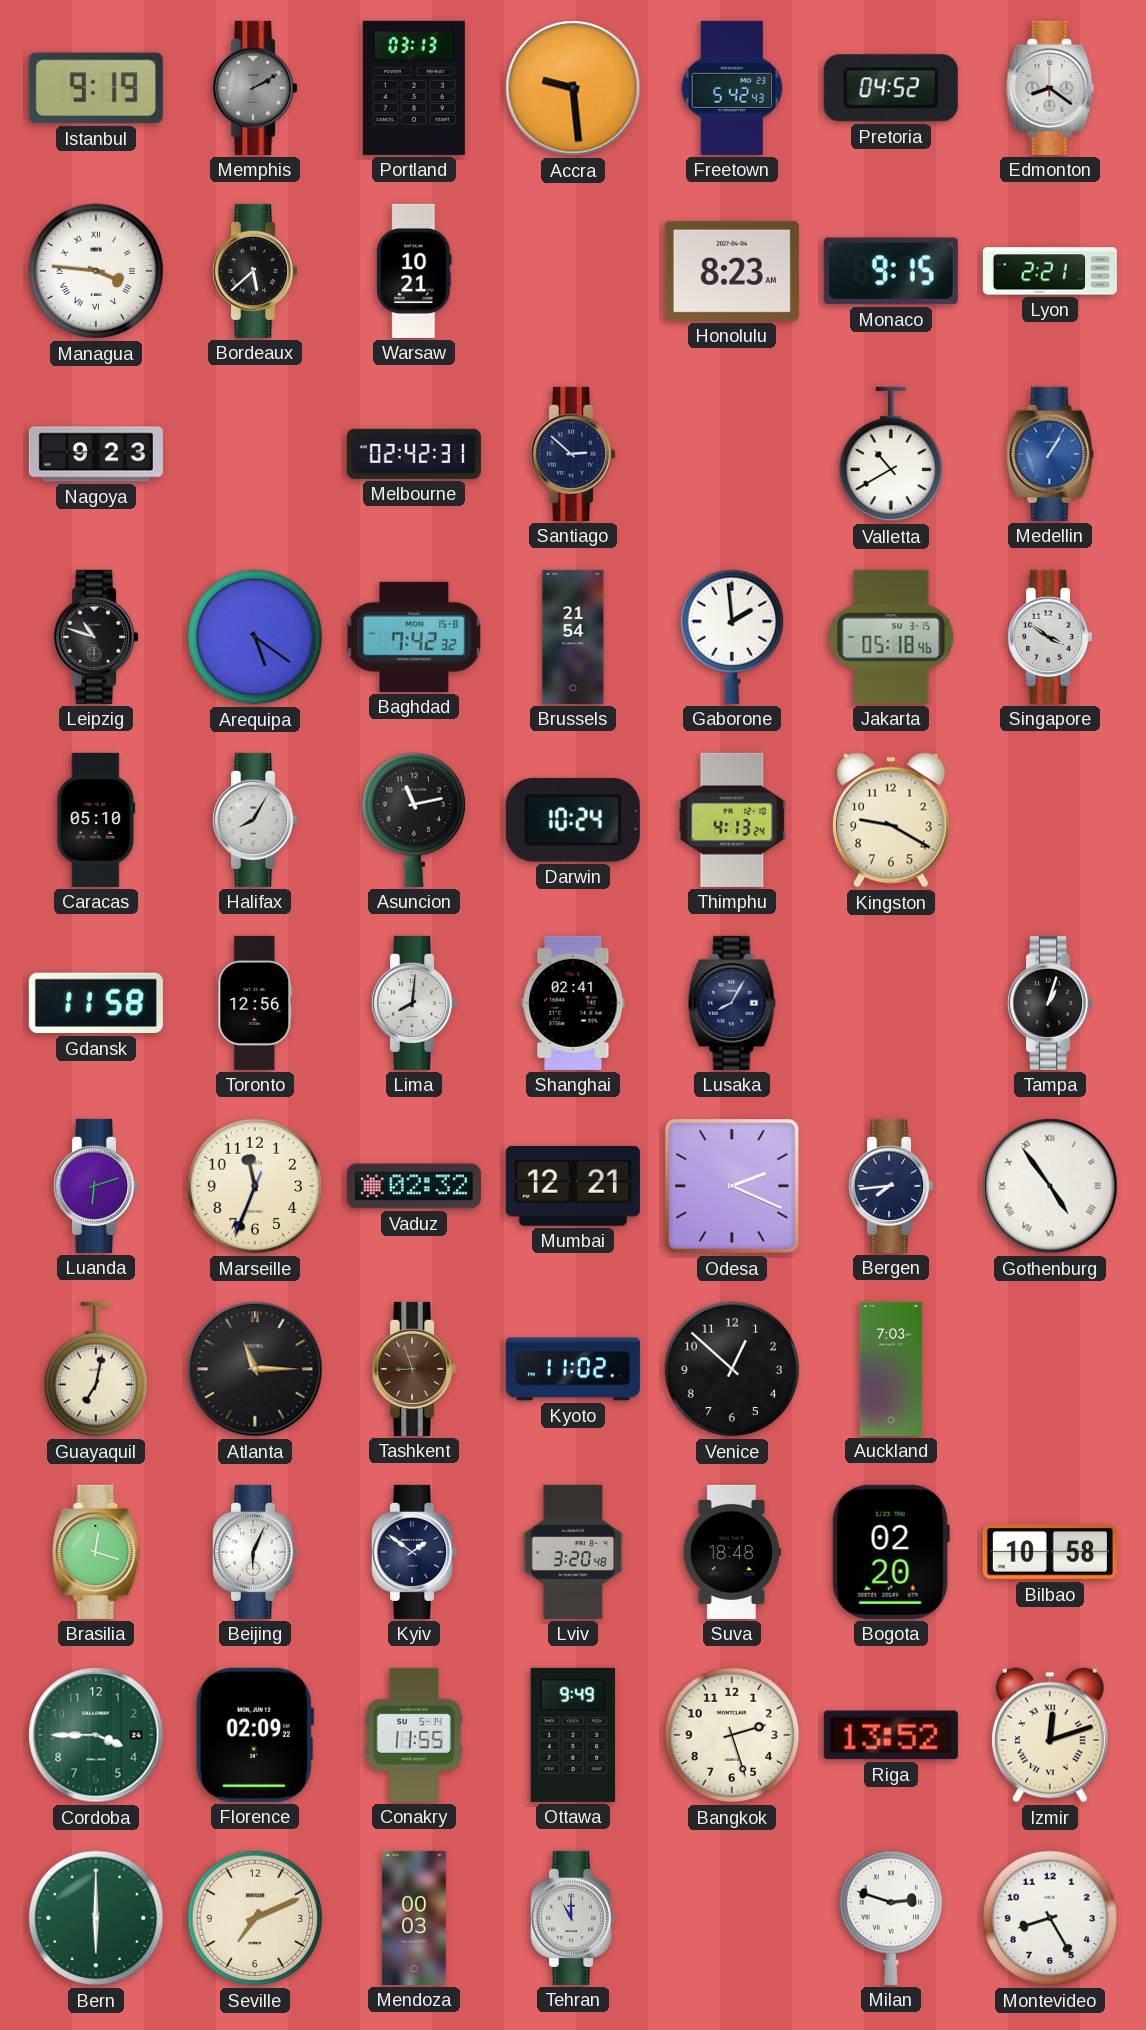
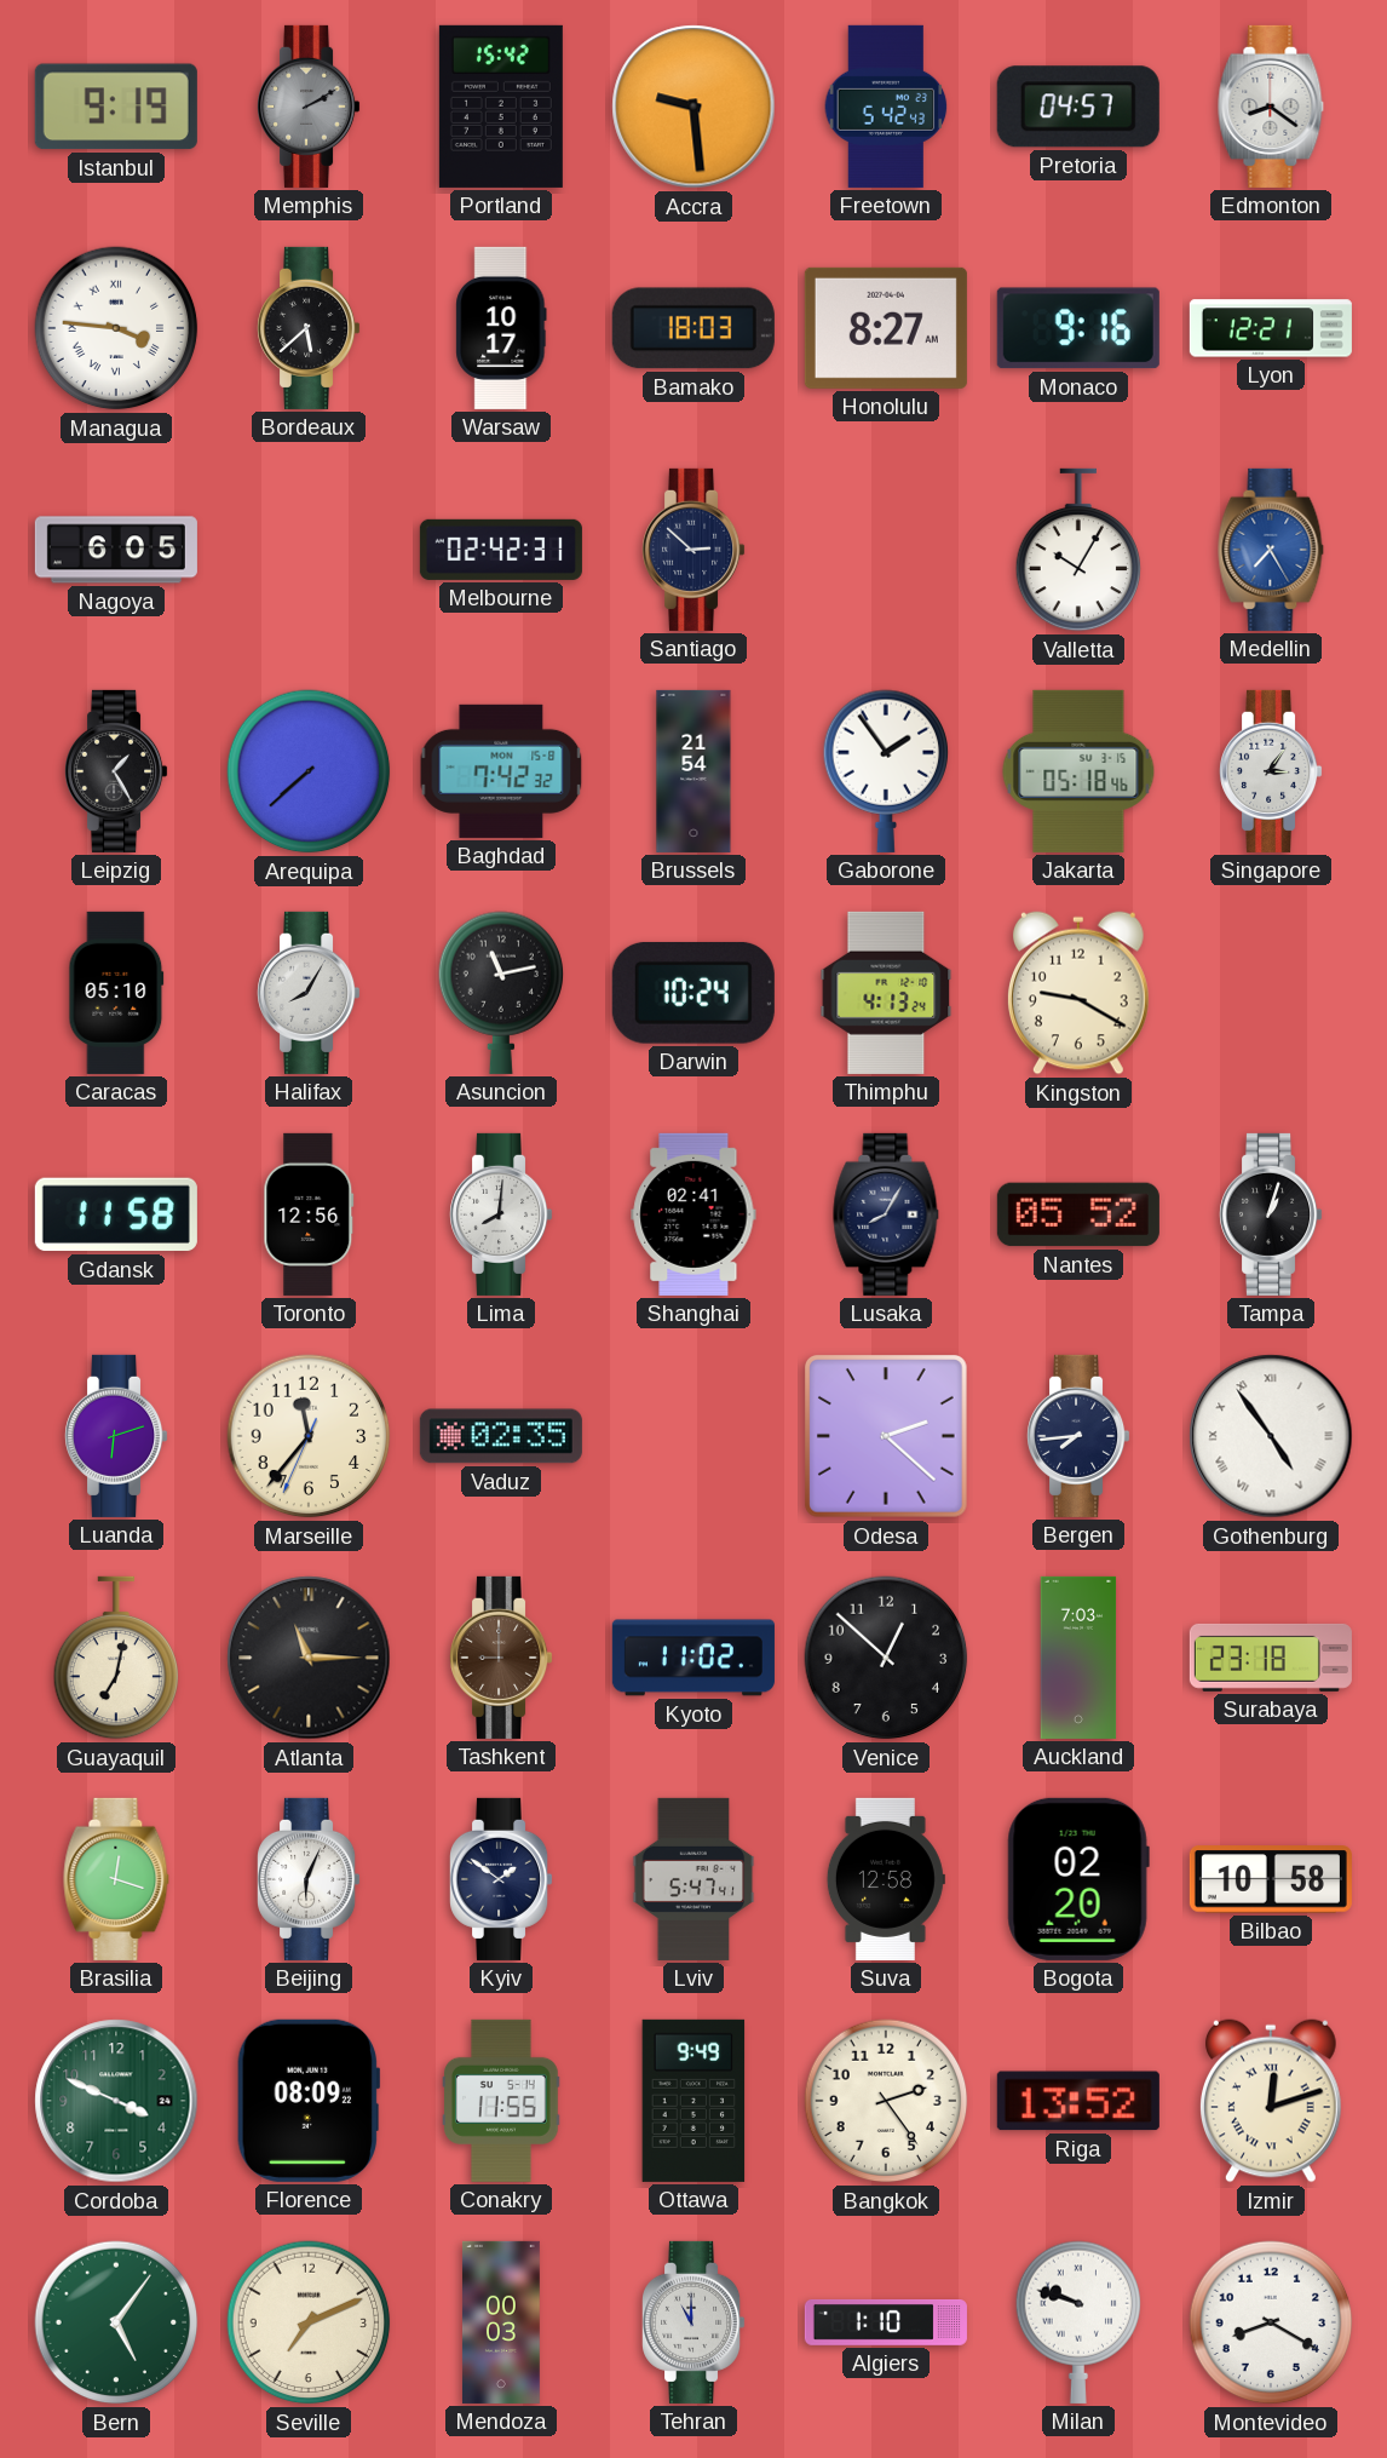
Portland: 03:13 -> 15:42
Pretoria: 04:52 -> 04:57
Warsaw: 10:21 -> 10:17
Bamako: none -> 18:03
Honolulu: 8:23 -> 8:27
Monaco: 9:15 -> 9:16
Lyon: 2:21 -> 12:21
Nagoya: 9:23 -> 6:05
Valletta: 10:40 -> 10:05
Medellin: 1:05 -> 7:25
Leipzig: 10:48 -> 1:25
Arequipa: 5:21 -> 7:38
Gaborone: 1:59 -> 1:54
Singapore: 3:51 -> 3:06
Nantes: none -> 05:52
Marseille: 11:33 -> 11:36
Vaduz: 02:32 -> 02:35
Mumbai: 12:21 -> none
Odesa: 2:19 -> 2:22
Tashkent: 8:57 -> 9:00
Surabaya: none -> 23:18
Lviv: 3:20 -> 5:47
Suva: 18:48 -> 12:58
Cordoba: 3:45 -> 3:49
Florence: 02:09 -> 08:09
Bangkok: 2:27 -> 2:24
Bern: 6:00 -> 5:06
Algiers: none -> 1:10
Milan: 2:48 -> 9:48
Montevideo: 8:25 -> 8:20
